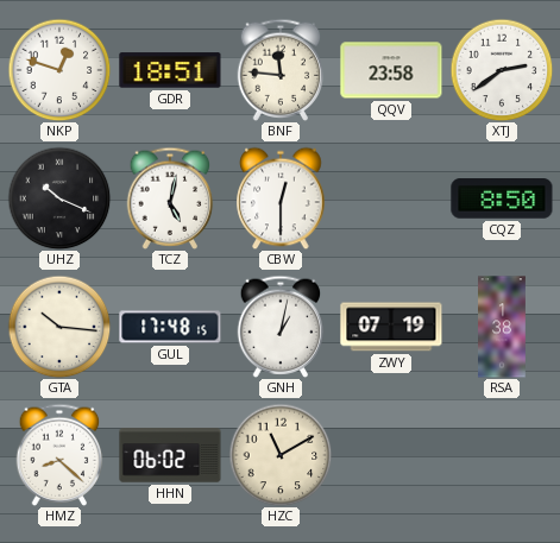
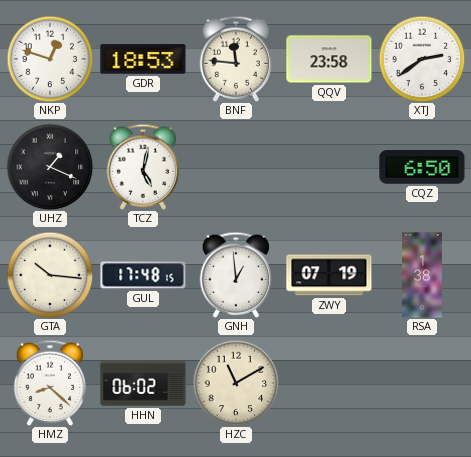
GDR: 18:51 -> 18:53
UHZ: 10:19 -> 1:19
CBW: 12:30 -> none
CQZ: 8:50 -> 6:50
GNH: 1:02 -> 12:59
